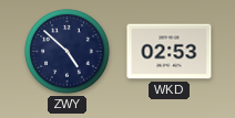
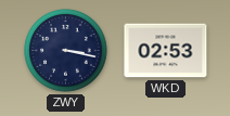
ZWY: 4:52 -> 3:17
